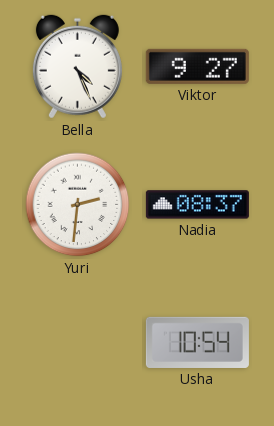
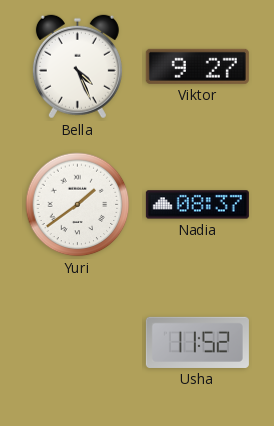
Yuri: 2:31 -> 1:39
Usha: 10:54 -> 11:52
